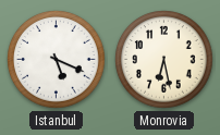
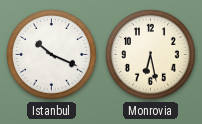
Istanbul: 5:19 -> 10:19
